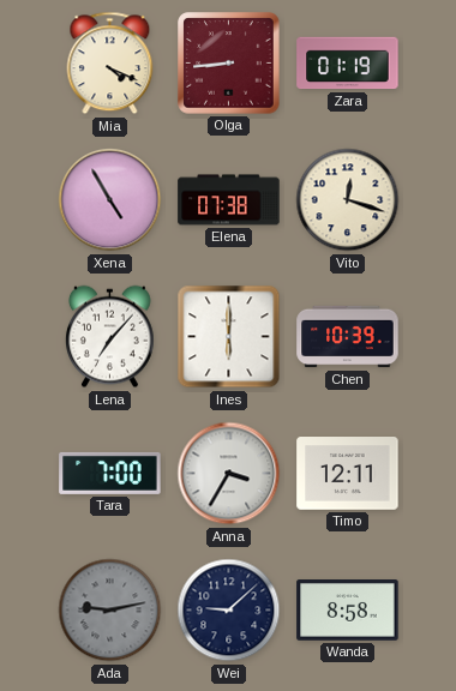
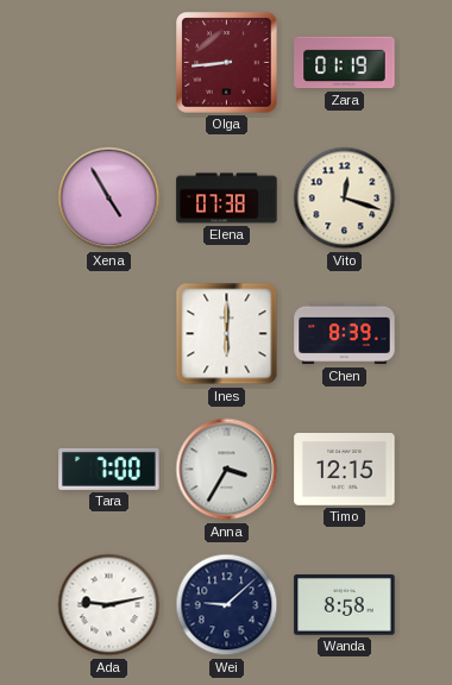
Mia: 4:19 -> none
Lena: 7:07 -> none
Chen: 10:39 -> 8:39
Timo: 12:11 -> 12:15
Ada dial: grey -> white
